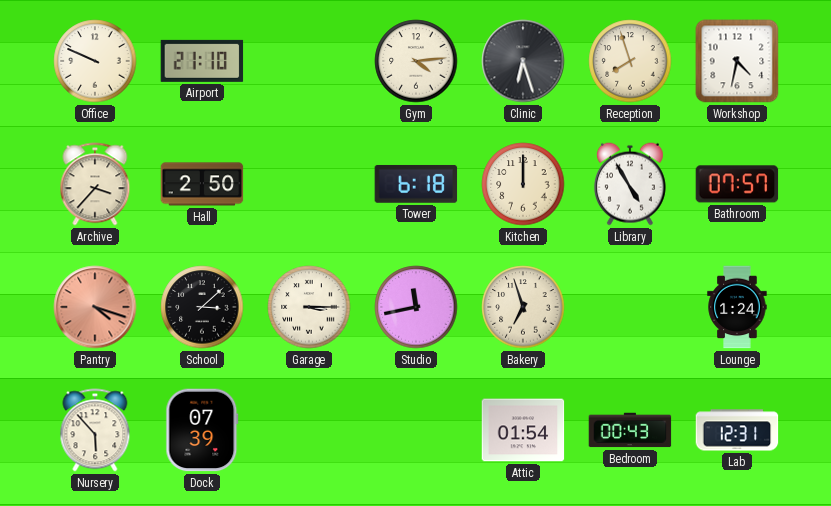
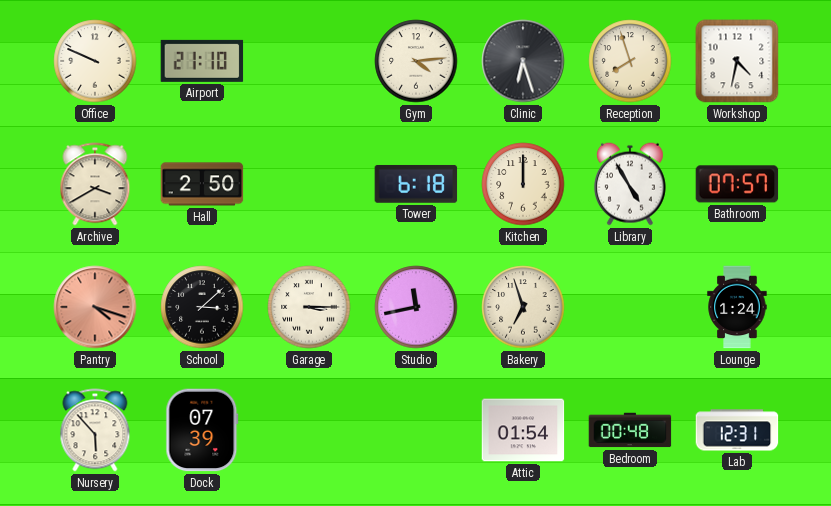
Archive: 3:37 -> 3:40
Bedroom: 00:43 -> 00:48
